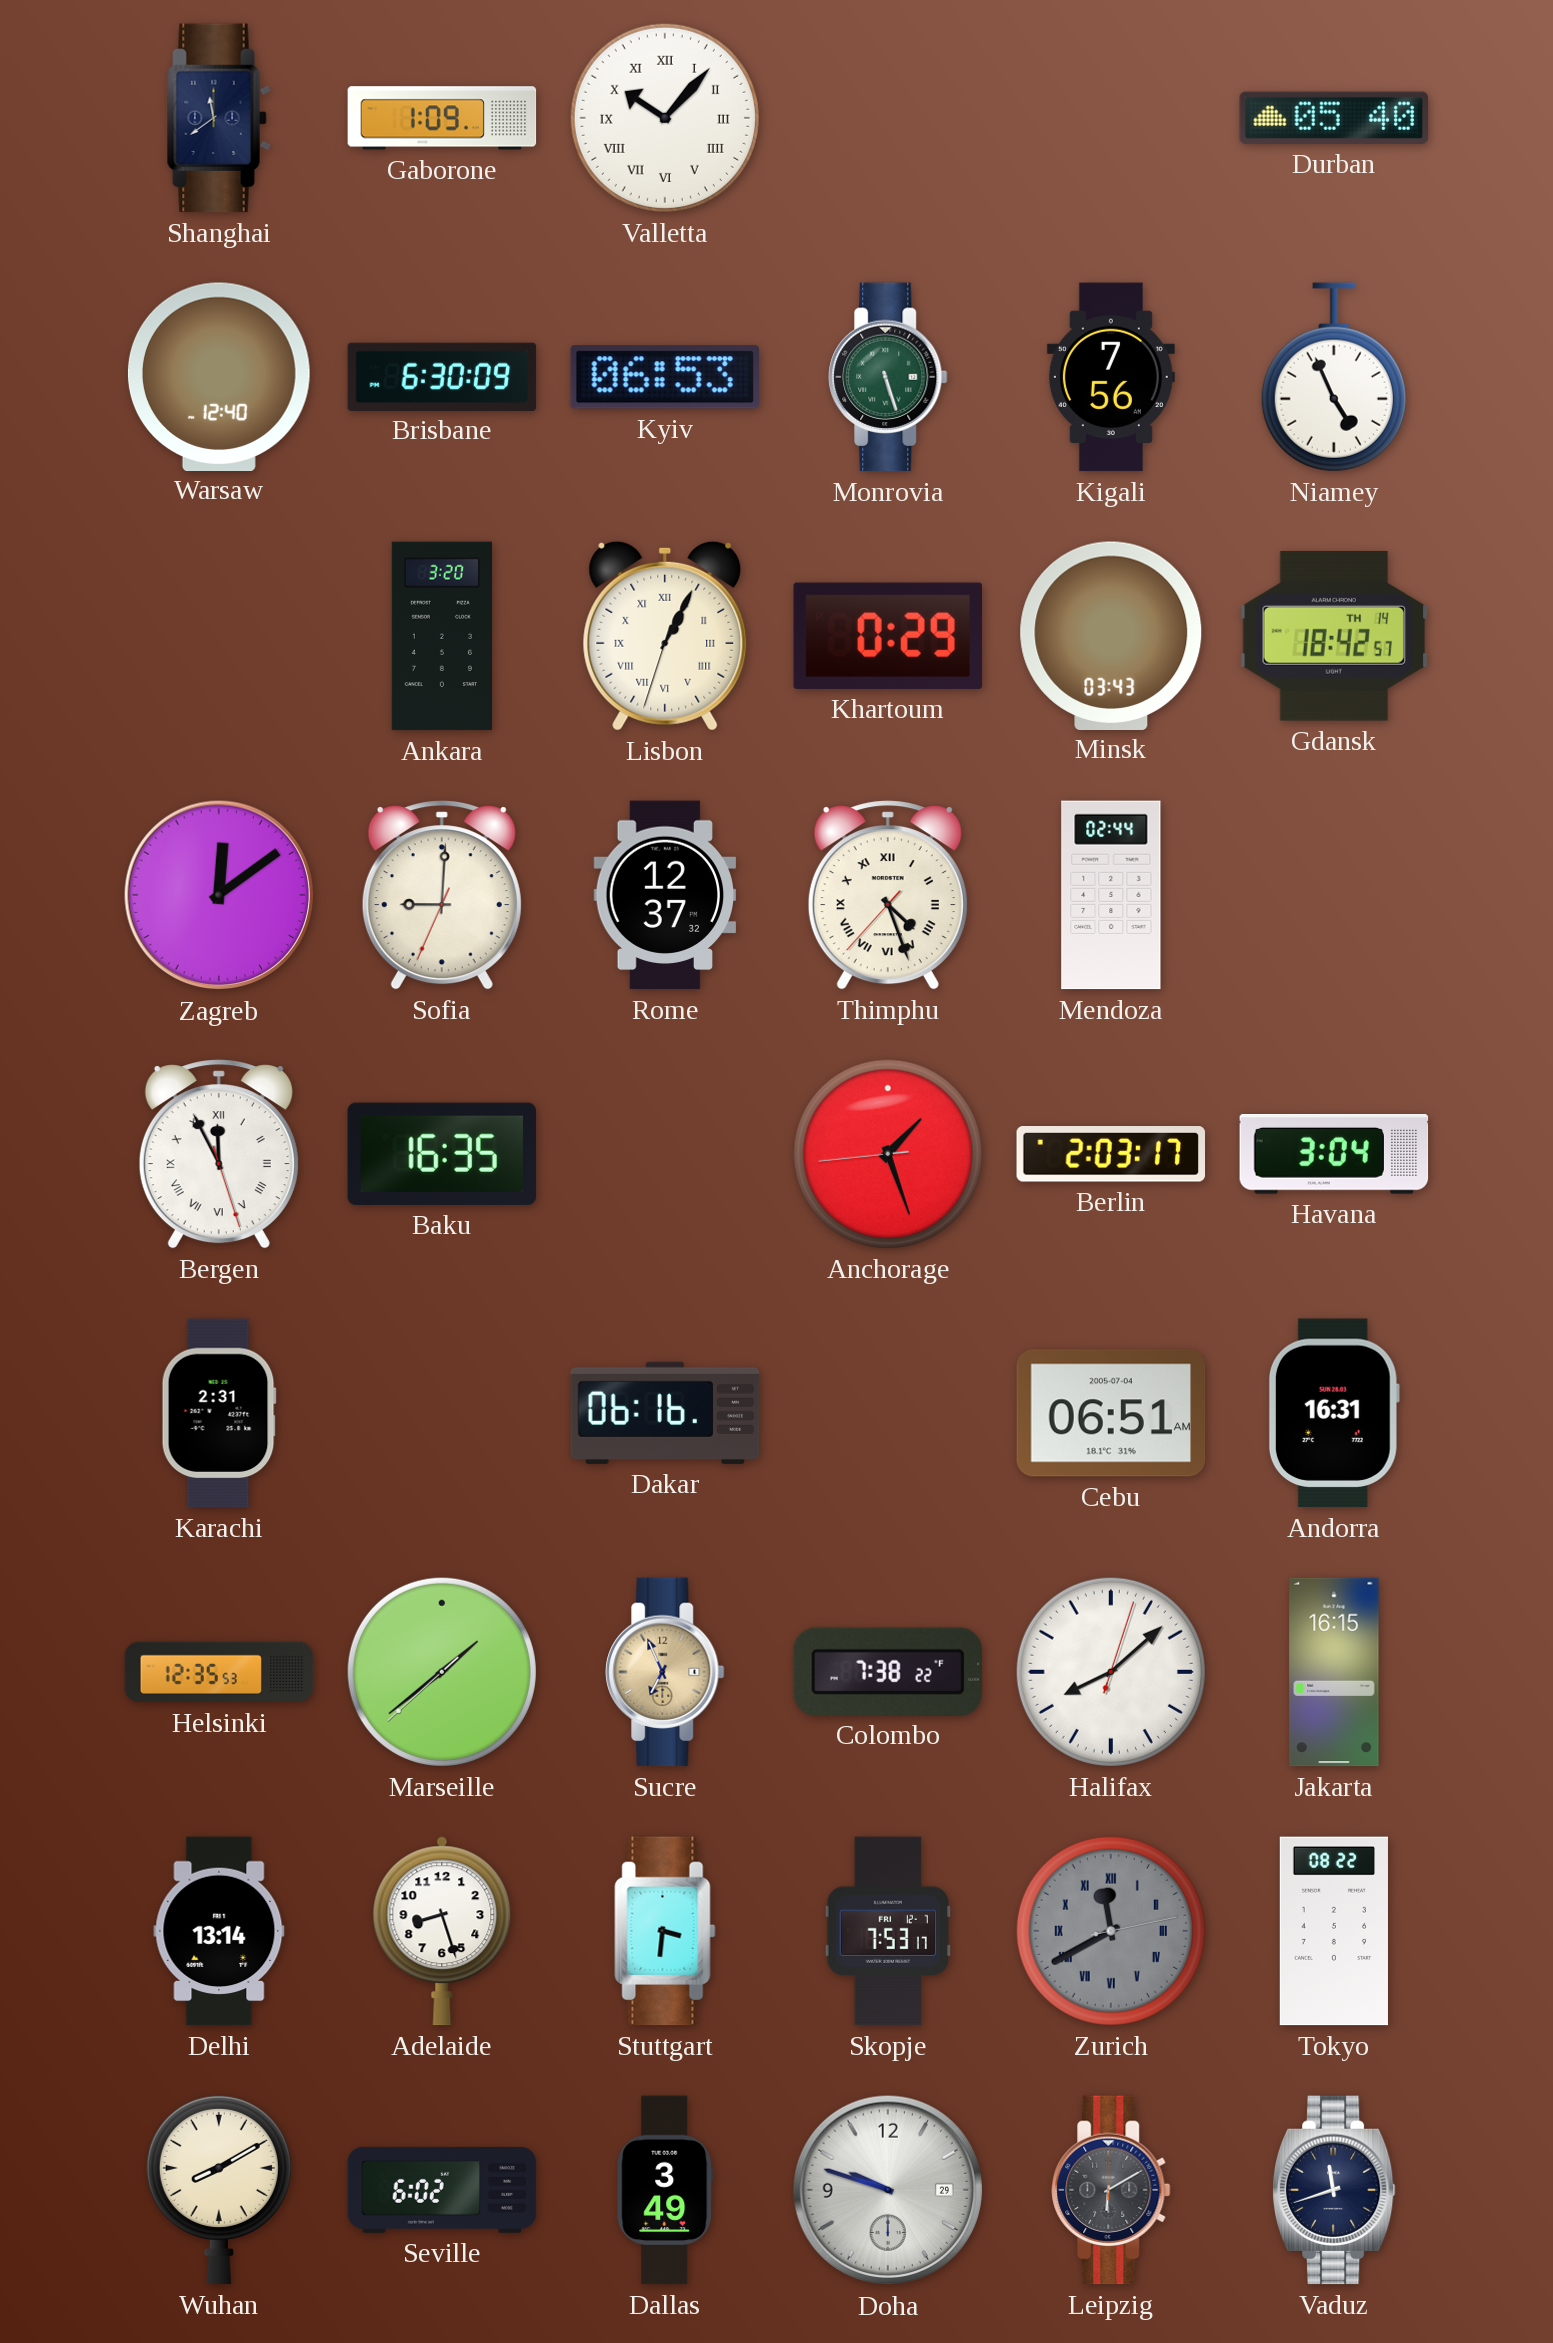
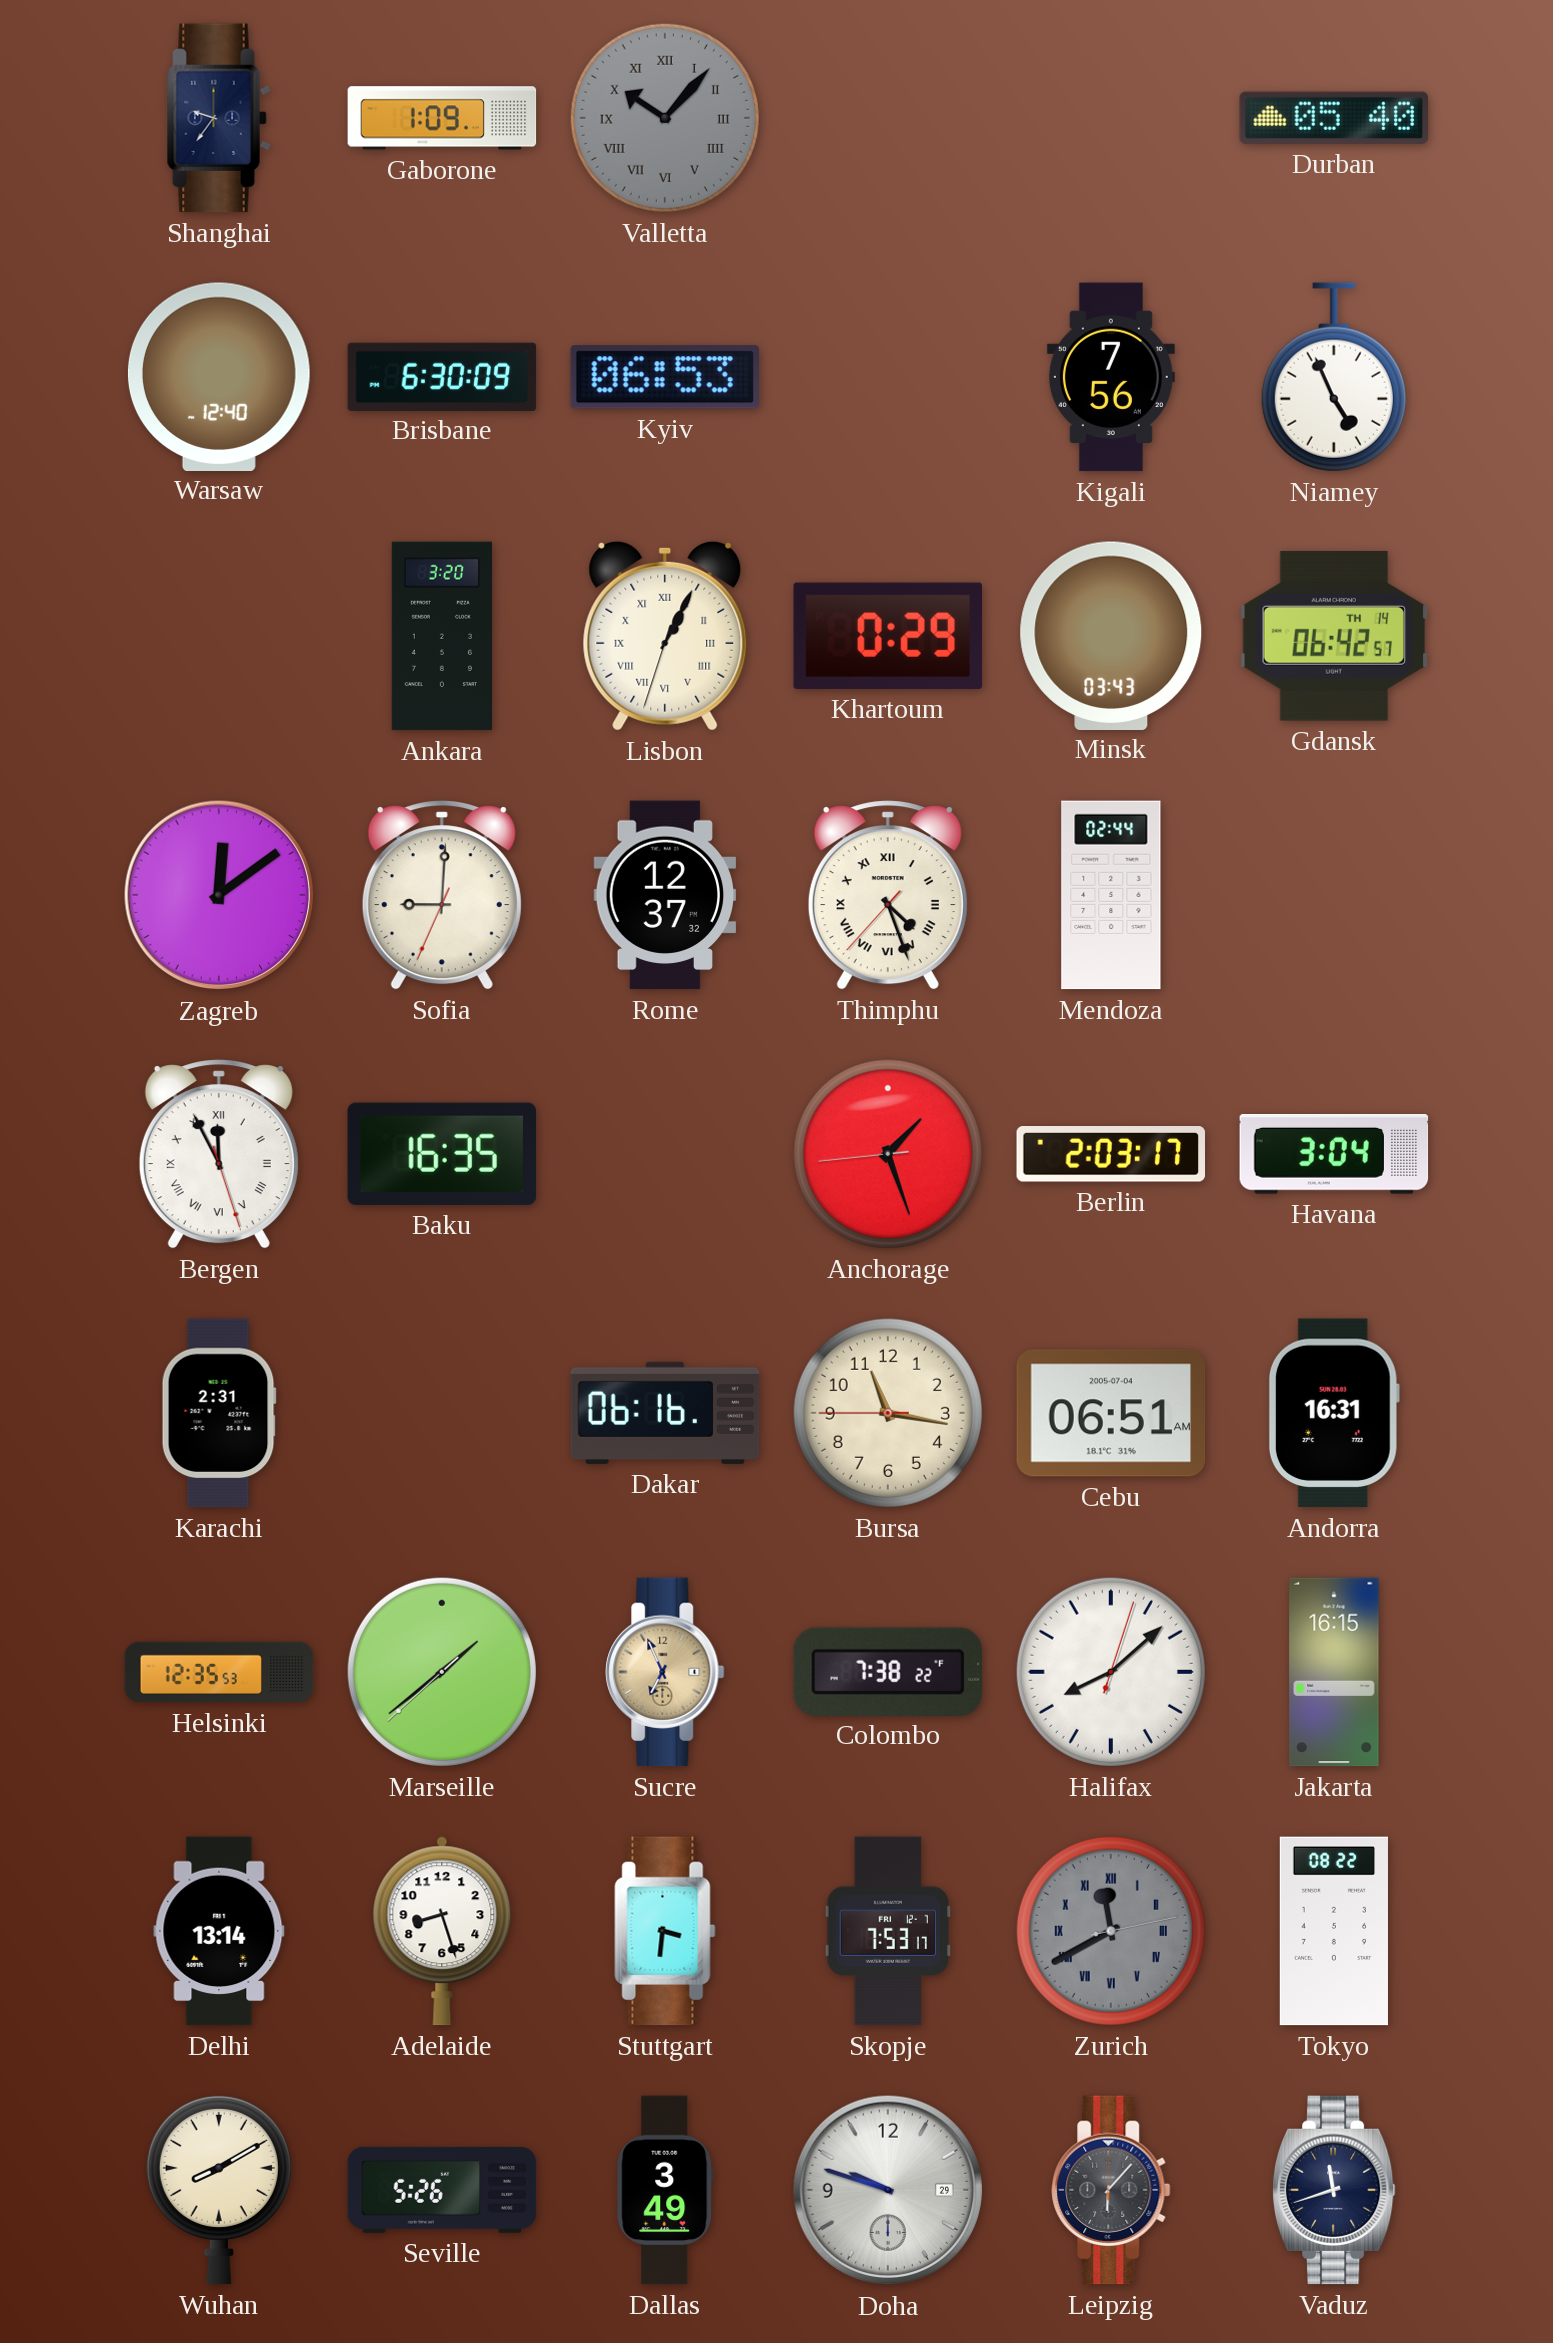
Shanghai: 11:39 -> 9:36
Valletta dial: white -> grey
Monrovia: 5:27 -> none
Gdansk: 18:42 -> 06:42
Bursa: none -> 11:16
Seville: 6:02 -> 5:26
Leipzig: 6:10 -> 6:07
